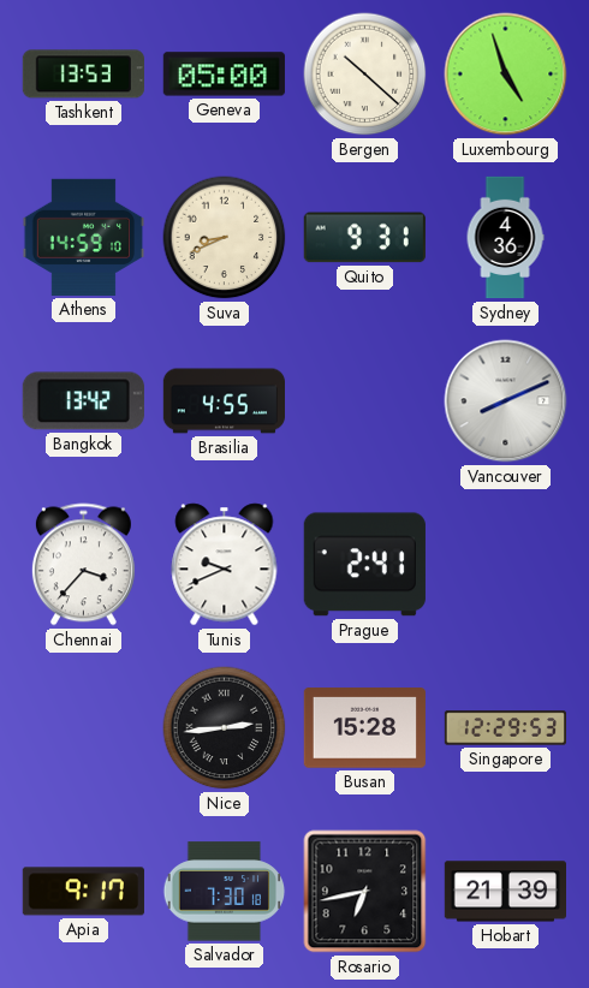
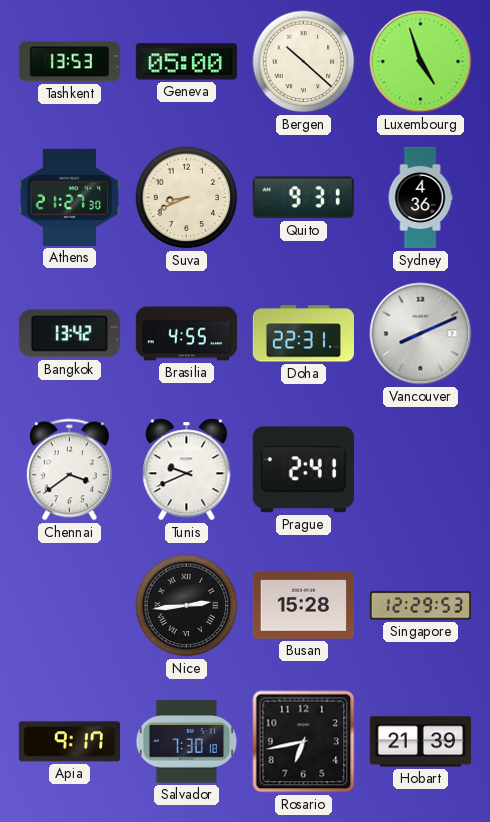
Athens: 14:59 -> 21:27
Doha: none -> 22:31
Chennai: 3:37 -> 3:39
